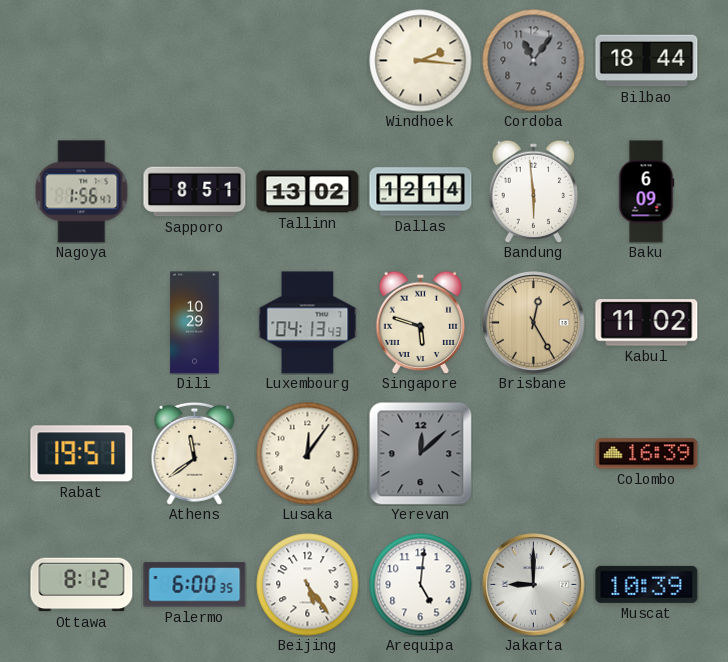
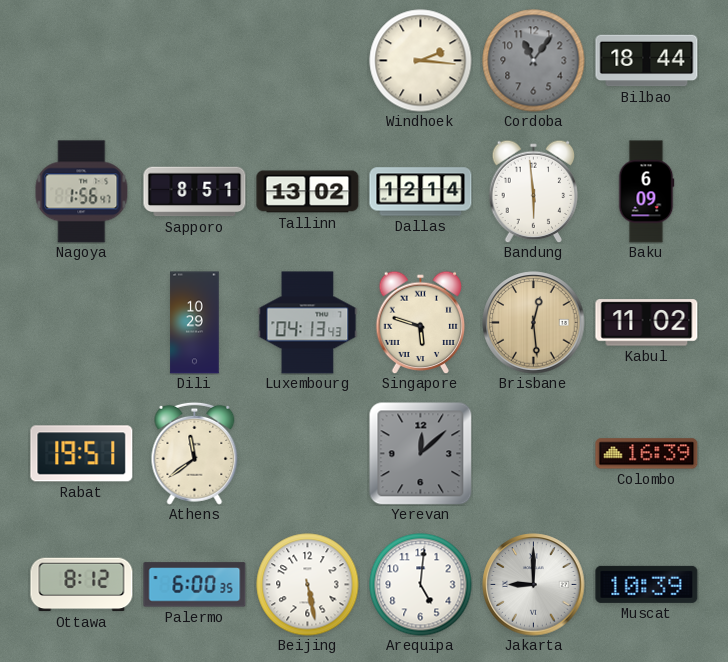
Brisbane: 12:25 -> 12:29
Lusaka: 12:06 -> none
Beijing: 5:24 -> 5:28
